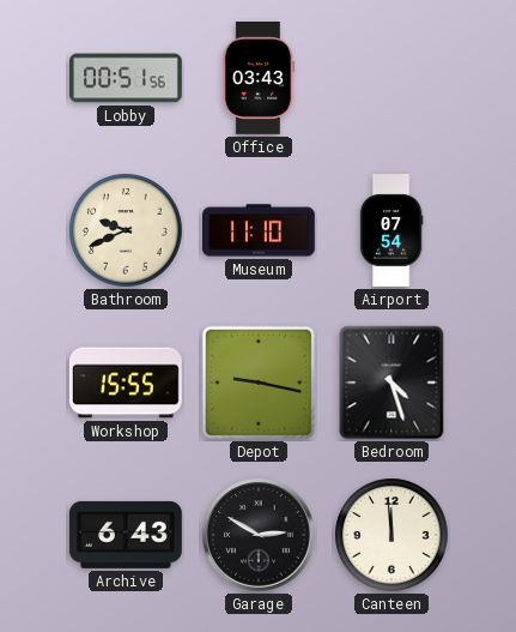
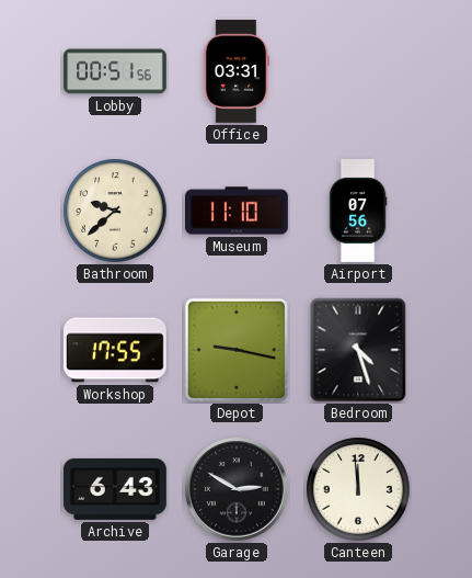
Office: 03:43 -> 03:31
Bathroom: 9:41 -> 9:38
Airport: 07:54 -> 07:56
Workshop: 15:55 -> 17:55
